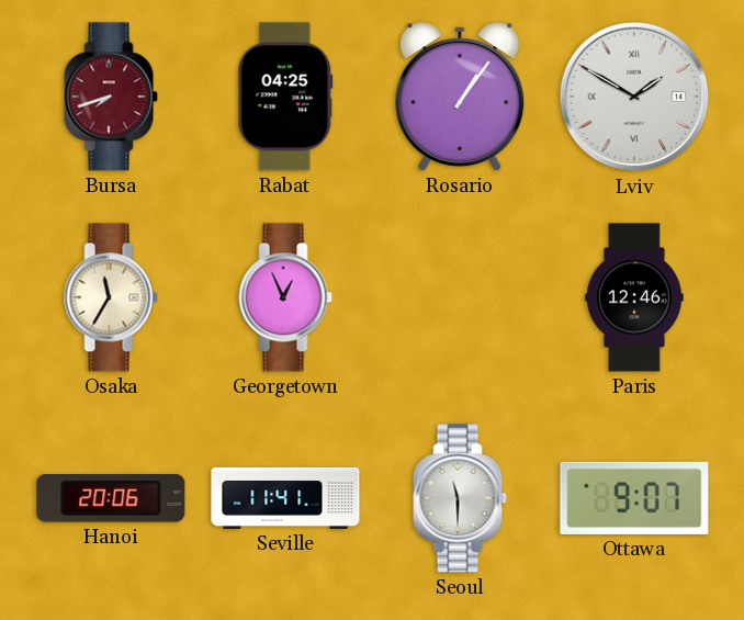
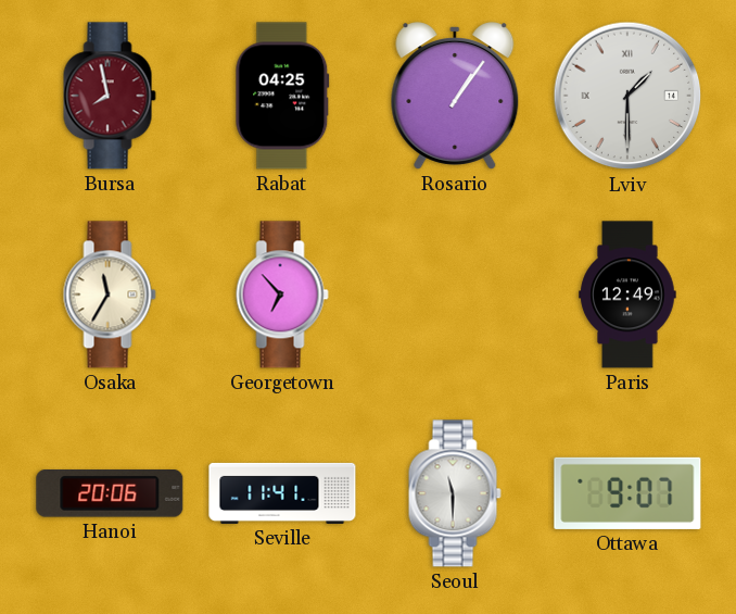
Bursa: 7:42 -> 7:58
Lviv: 1:50 -> 1:30
Georgetown: 12:56 -> 6:53
Paris: 12:46 -> 12:49
